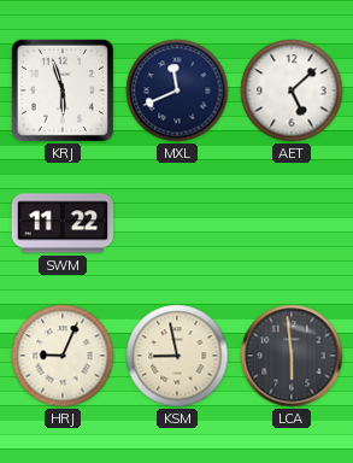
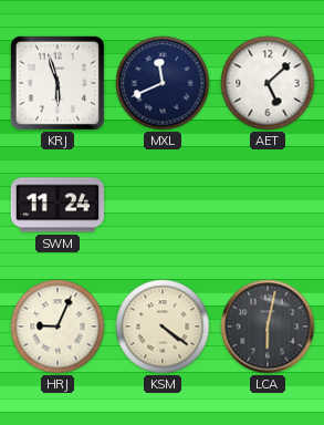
SWM: 11:22 -> 11:24
KSM: 8:58 -> 4:21
LCA: 5:59 -> 6:02
